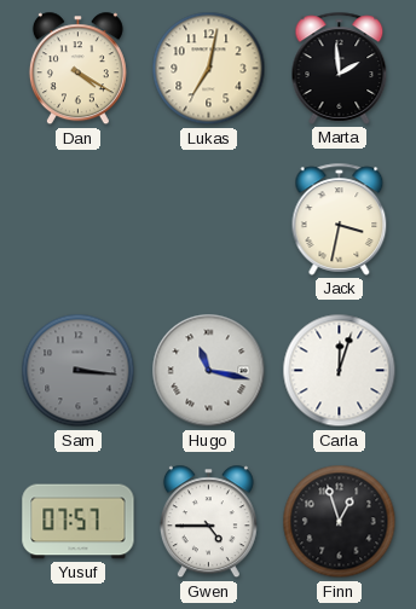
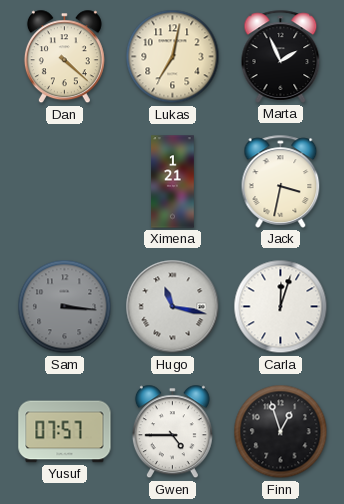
Dan: 4:20 -> 4:22
Marta: 1:59 -> 1:56
Ximena: none -> 1:21
